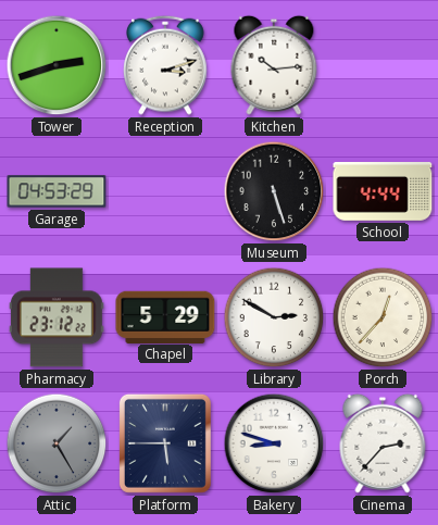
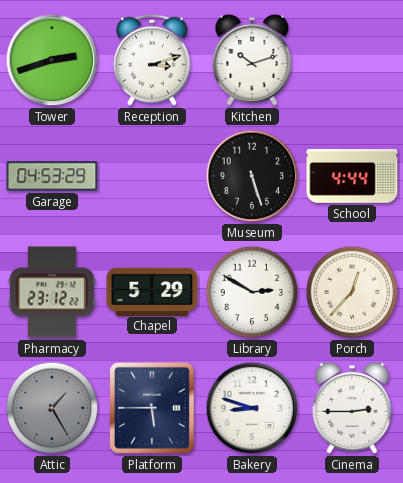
Kitchen: 10:14 -> 10:12
Cinema: 2:37 -> 2:45
